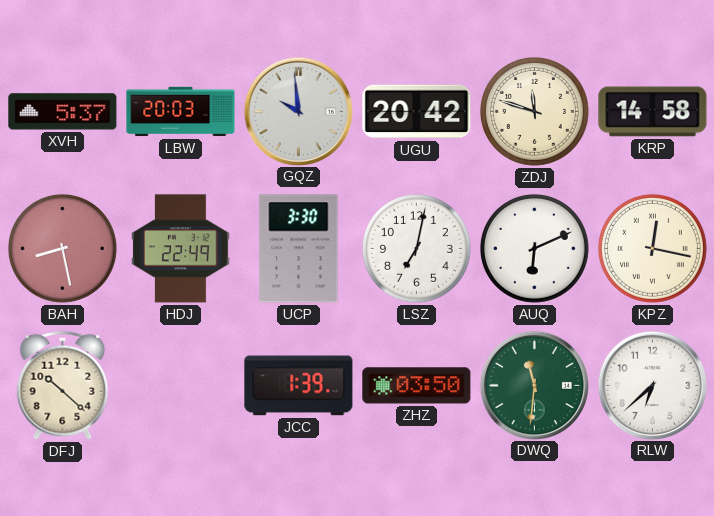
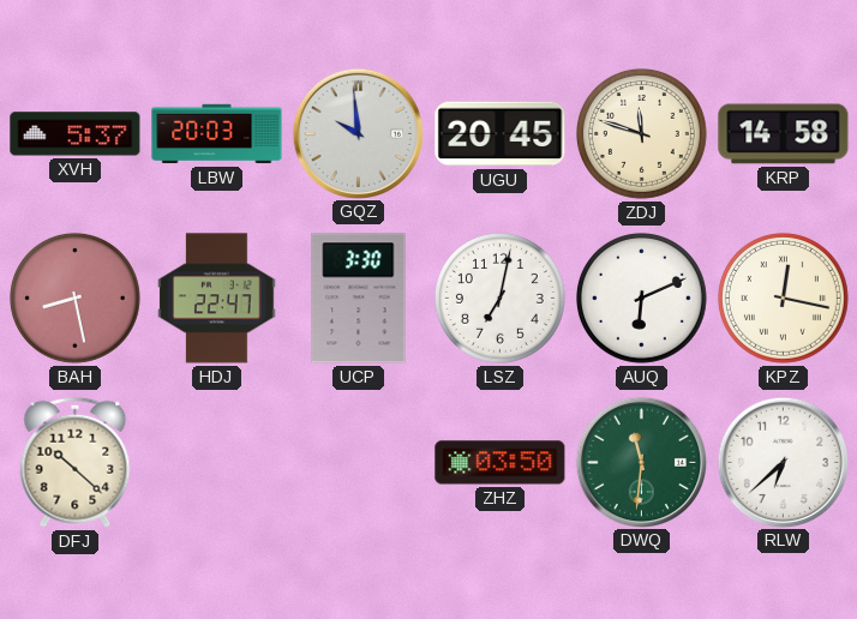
UGU: 20:42 -> 20:45
HDJ: 22:49 -> 22:47
JCC: 1:39 -> none
